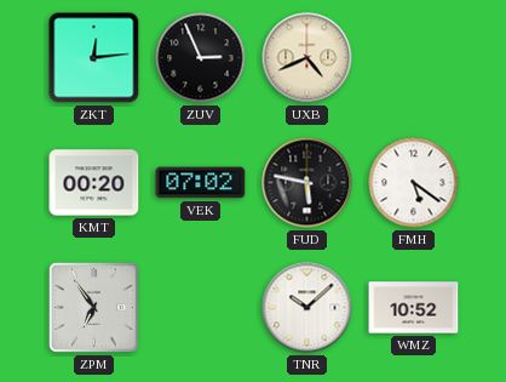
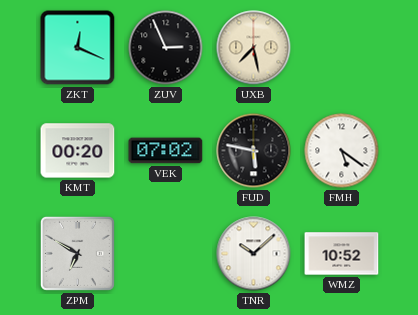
ZKT: 12:14 -> 12:19
UXB: 4:41 -> 7:28
ZPM: 6:54 -> 6:50
